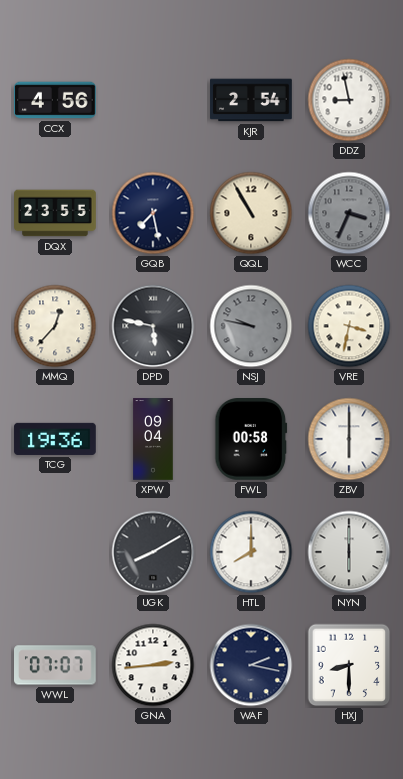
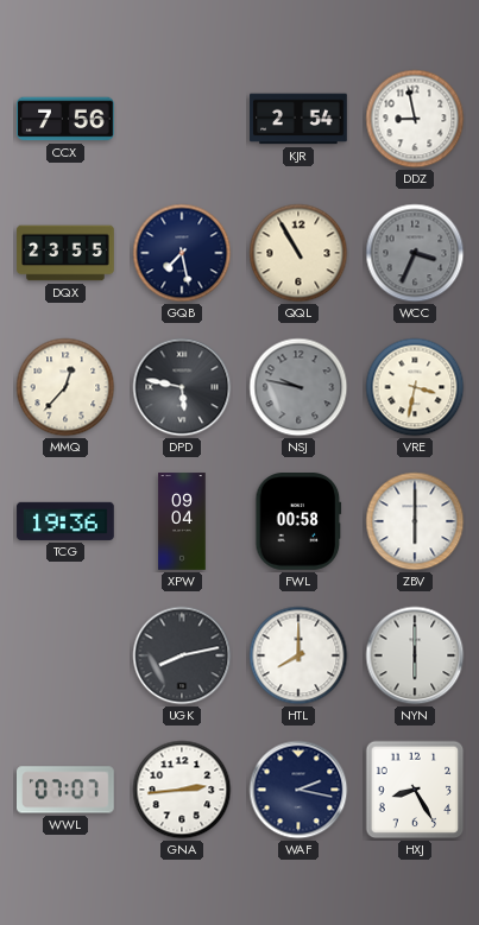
CCX: 4:56 -> 7:56
UGK: 8:10 -> 8:13
HXJ: 8:30 -> 8:25
